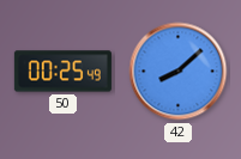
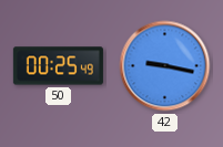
42: 8:08 -> 9:17
